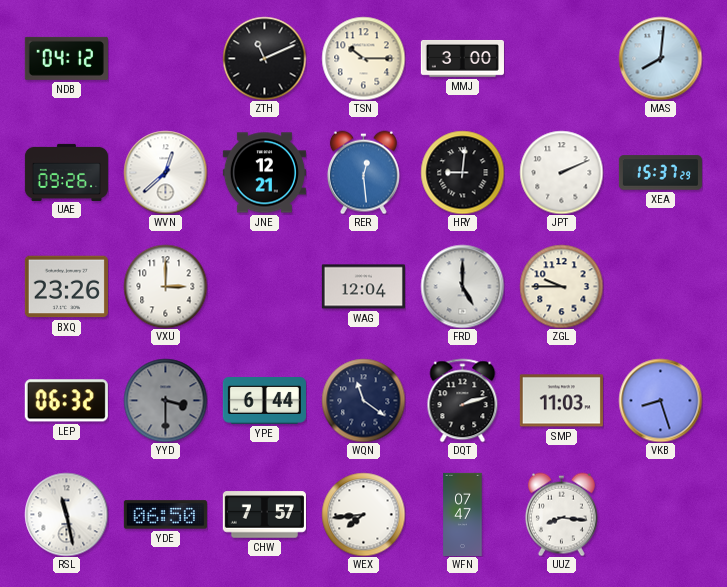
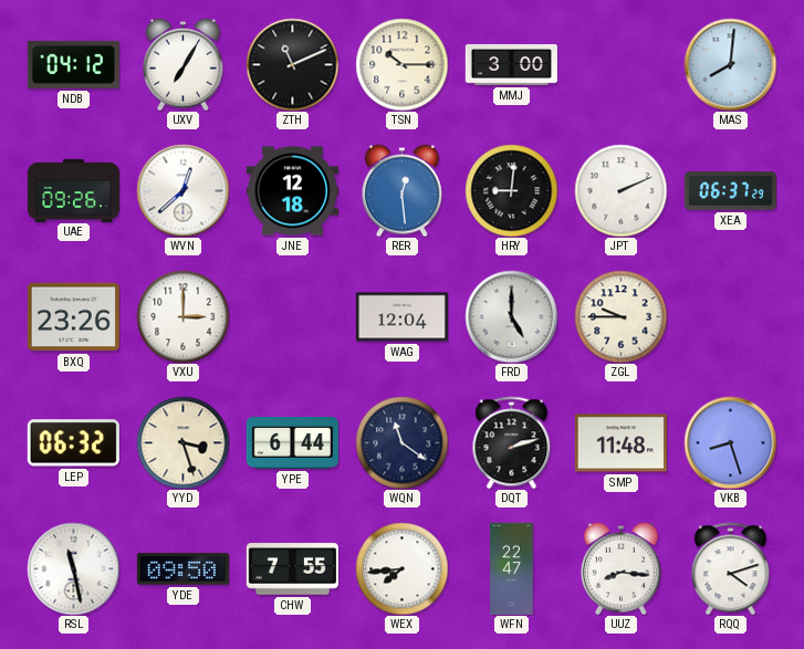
UXV: none -> 7:05
JNE: 12:21 -> 12:18
XEA: 15:37 -> 06:37
YYD: 3:30 -> 3:27
YYD dial: grey -> cream
SMP: 11:03 -> 11:48
YDE: 06:50 -> 09:50
CHW: 7:57 -> 7:55
WFN: 07:47 -> 22:47
RQQ: none -> 4:12
